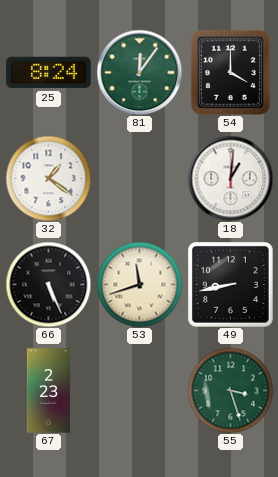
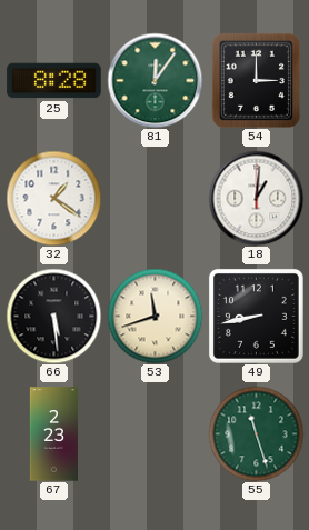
25: 8:24 -> 8:28
54: 4:00 -> 3:00
66: 5:26 -> 5:29
55: 3:27 -> 11:27
